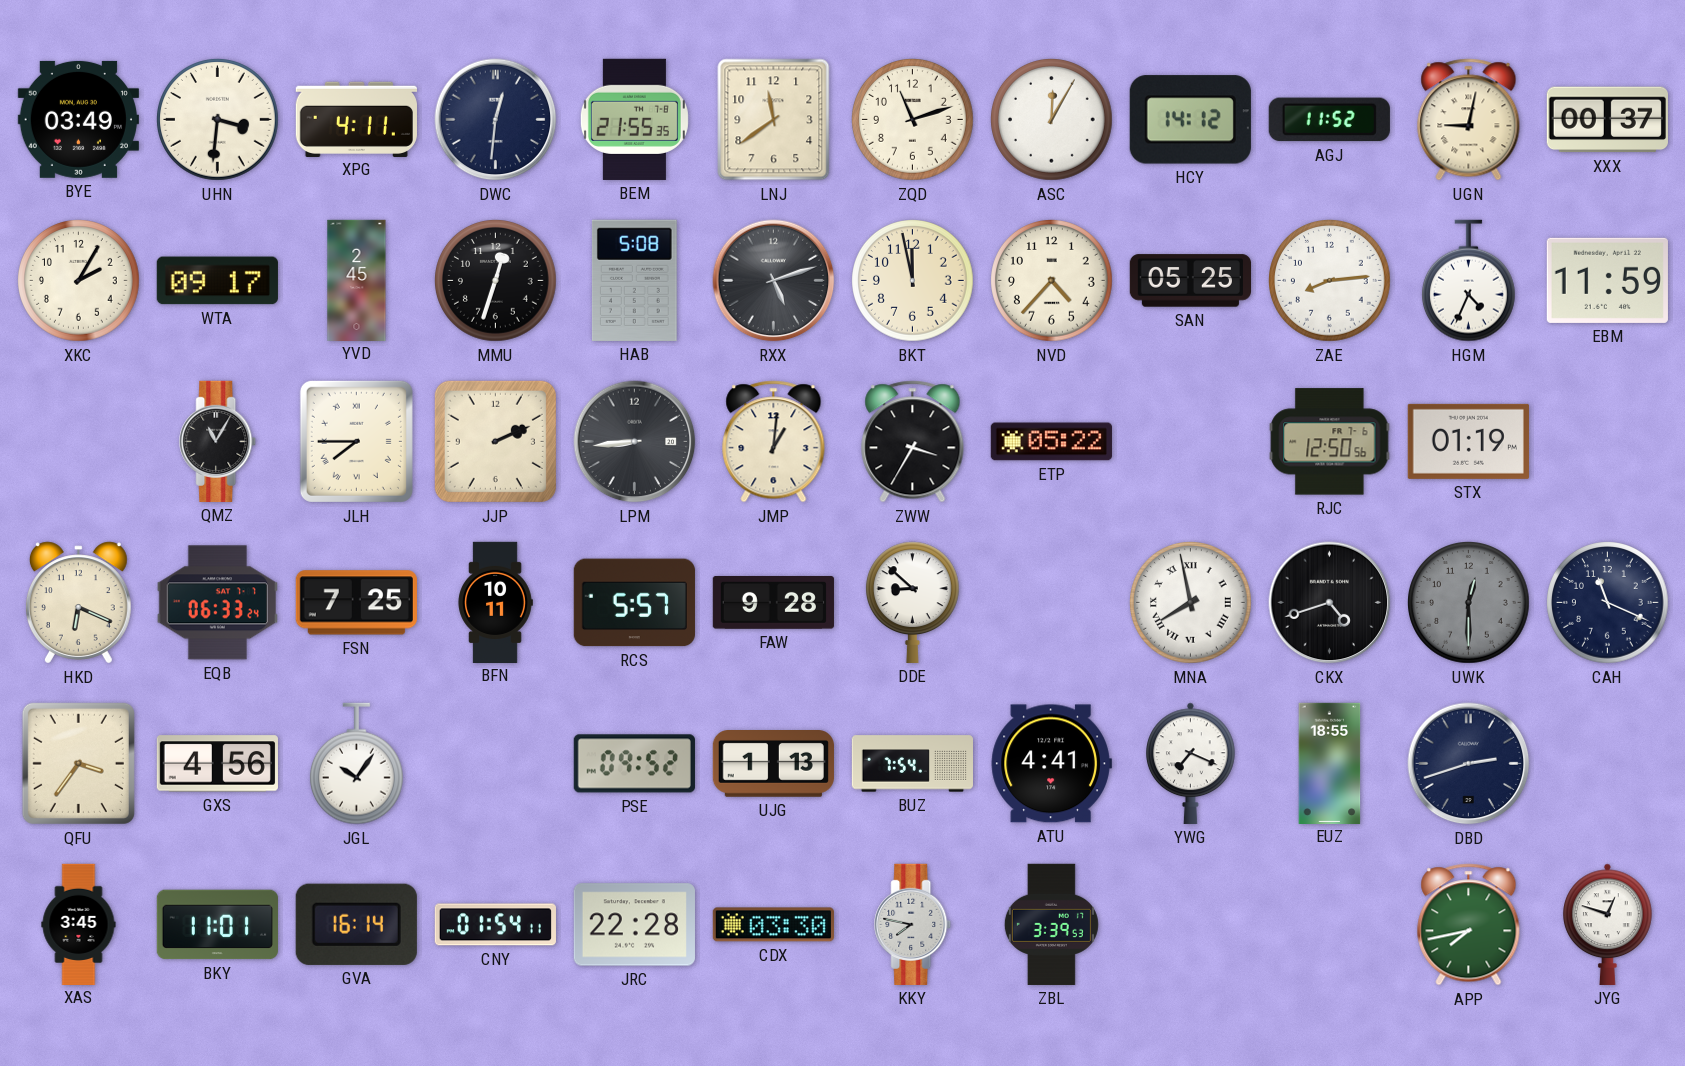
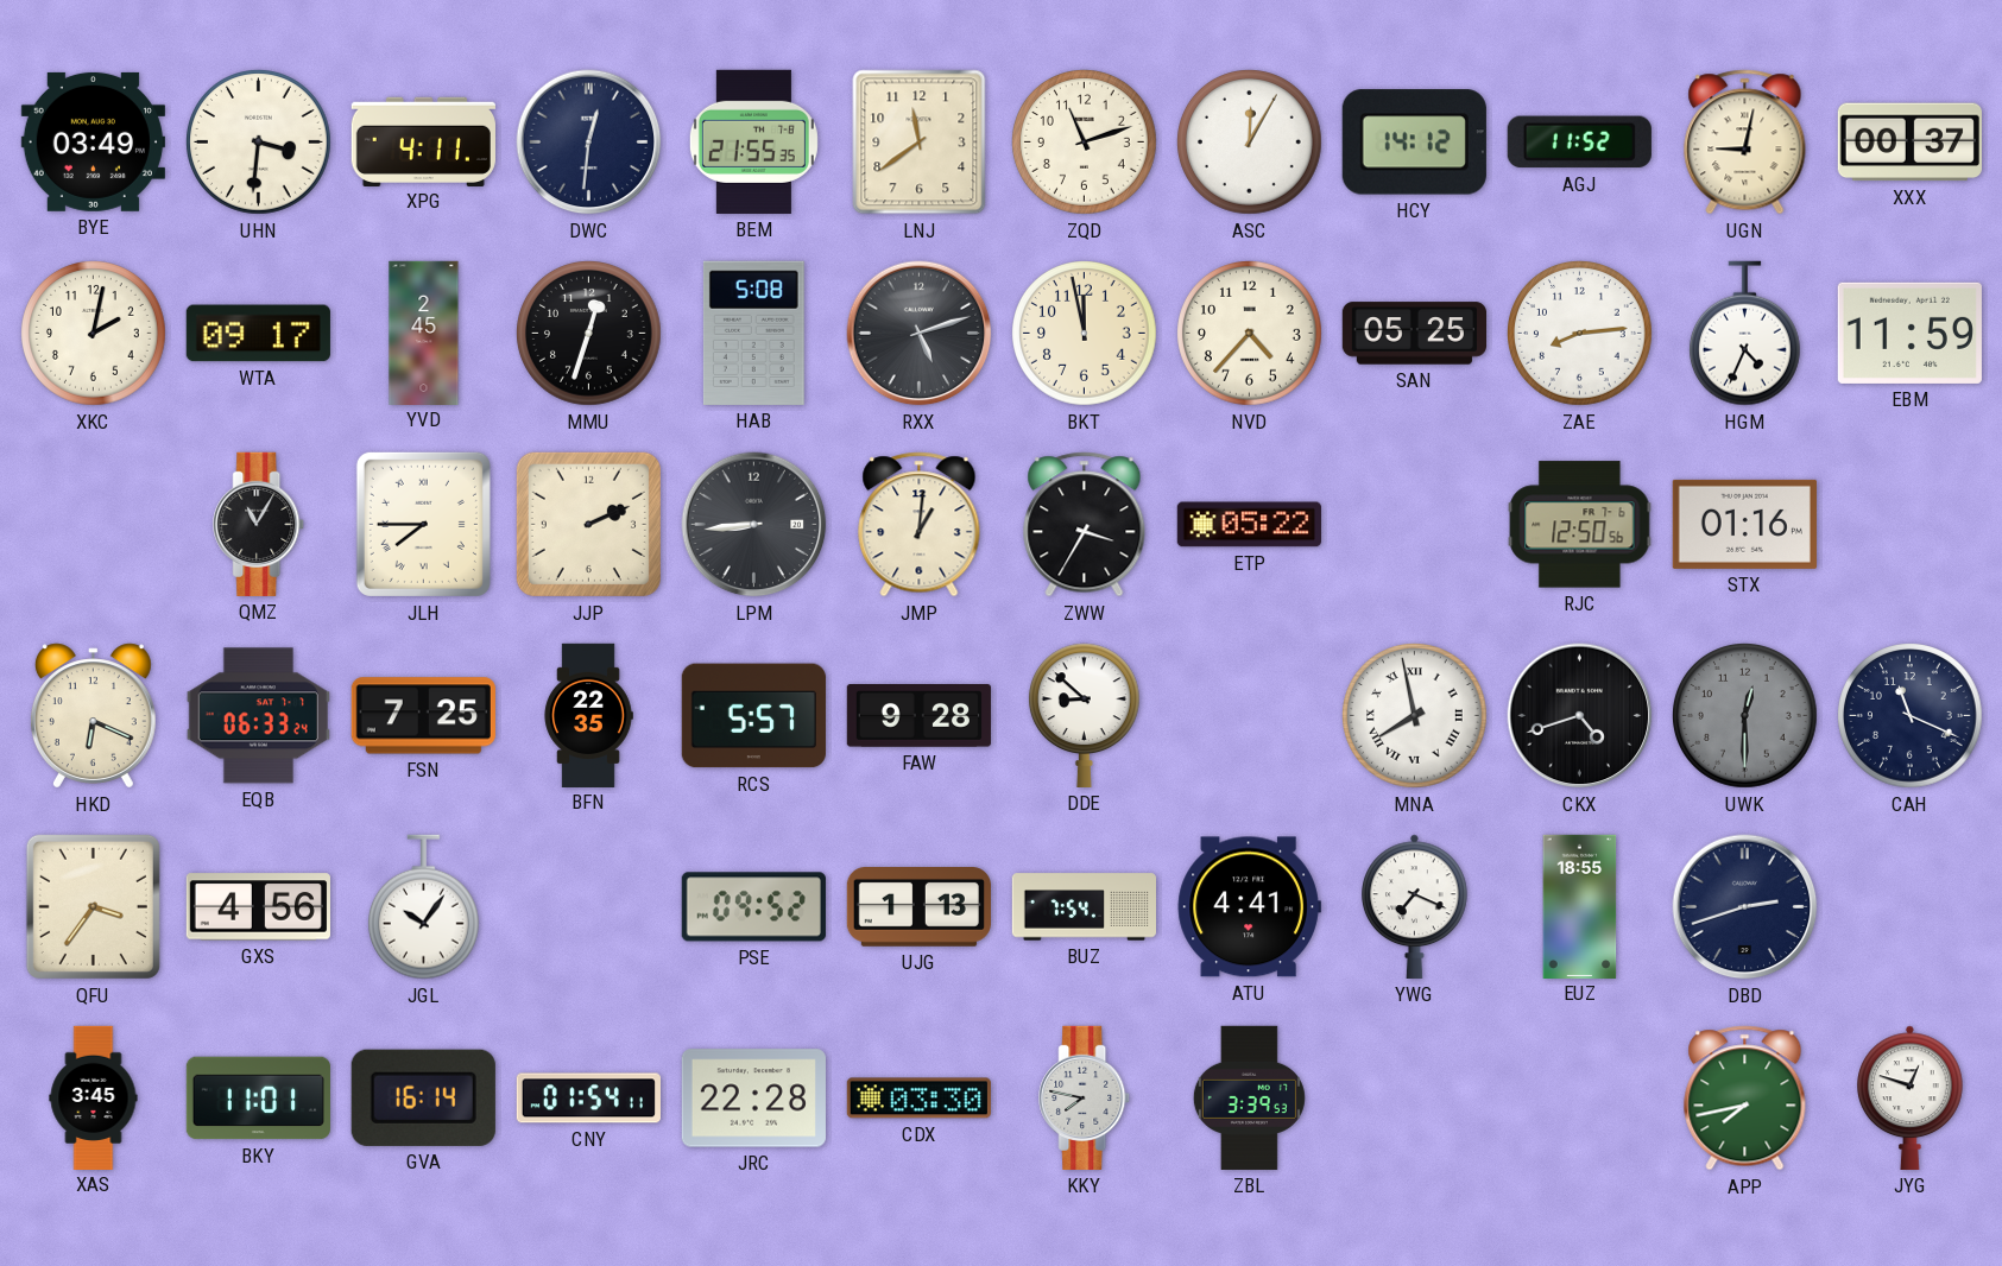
XKC: 2:05 -> 2:02
STX: 01:19 -> 01:16
BFN: 10:11 -> 22:35
